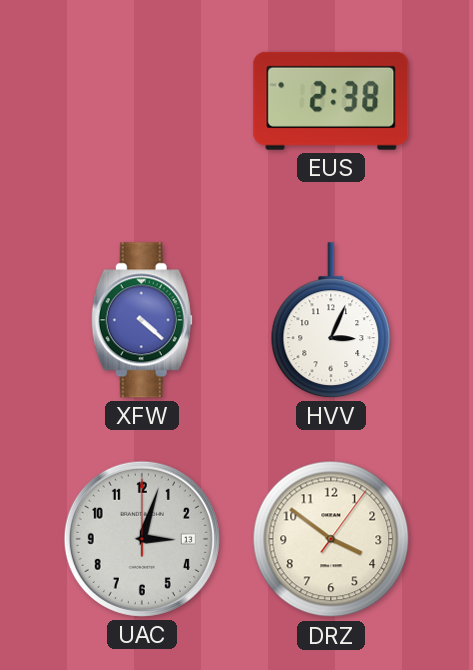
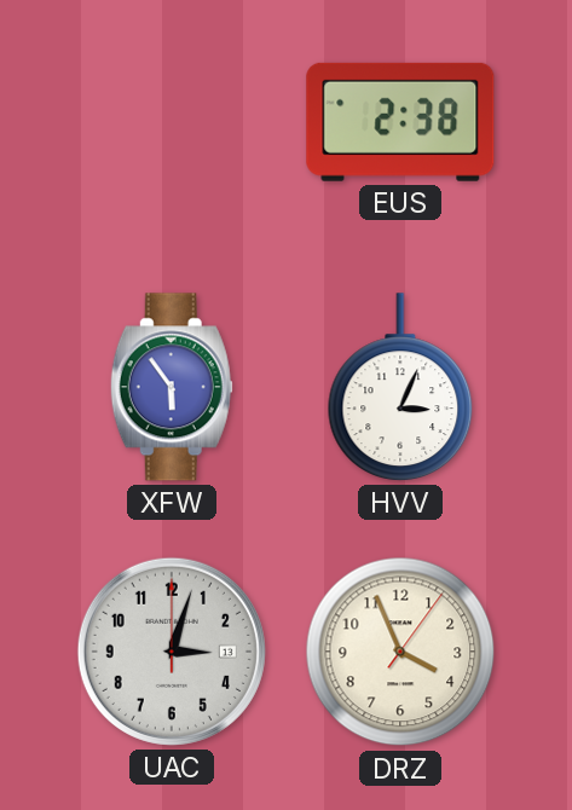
XFW: 4:22 -> 5:54
DRZ: 3:51 -> 3:56
